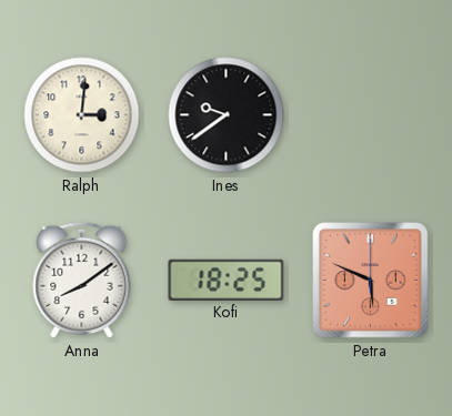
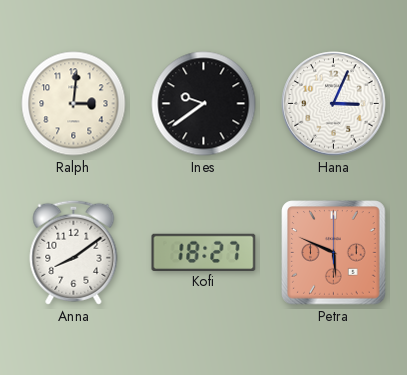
Hana: none -> 3:04
Kofi: 18:25 -> 18:27
